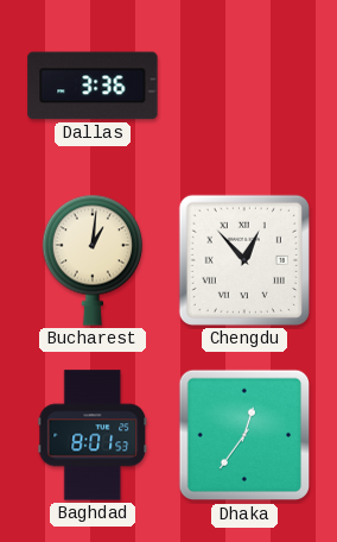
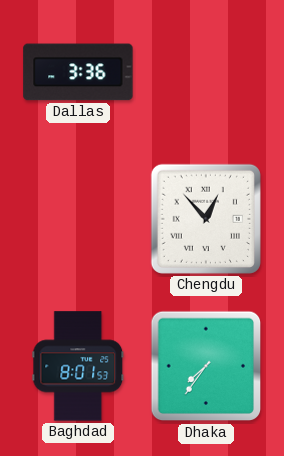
Bucharest: 1:01 -> none
Dhaka: 12:36 -> 7:36
